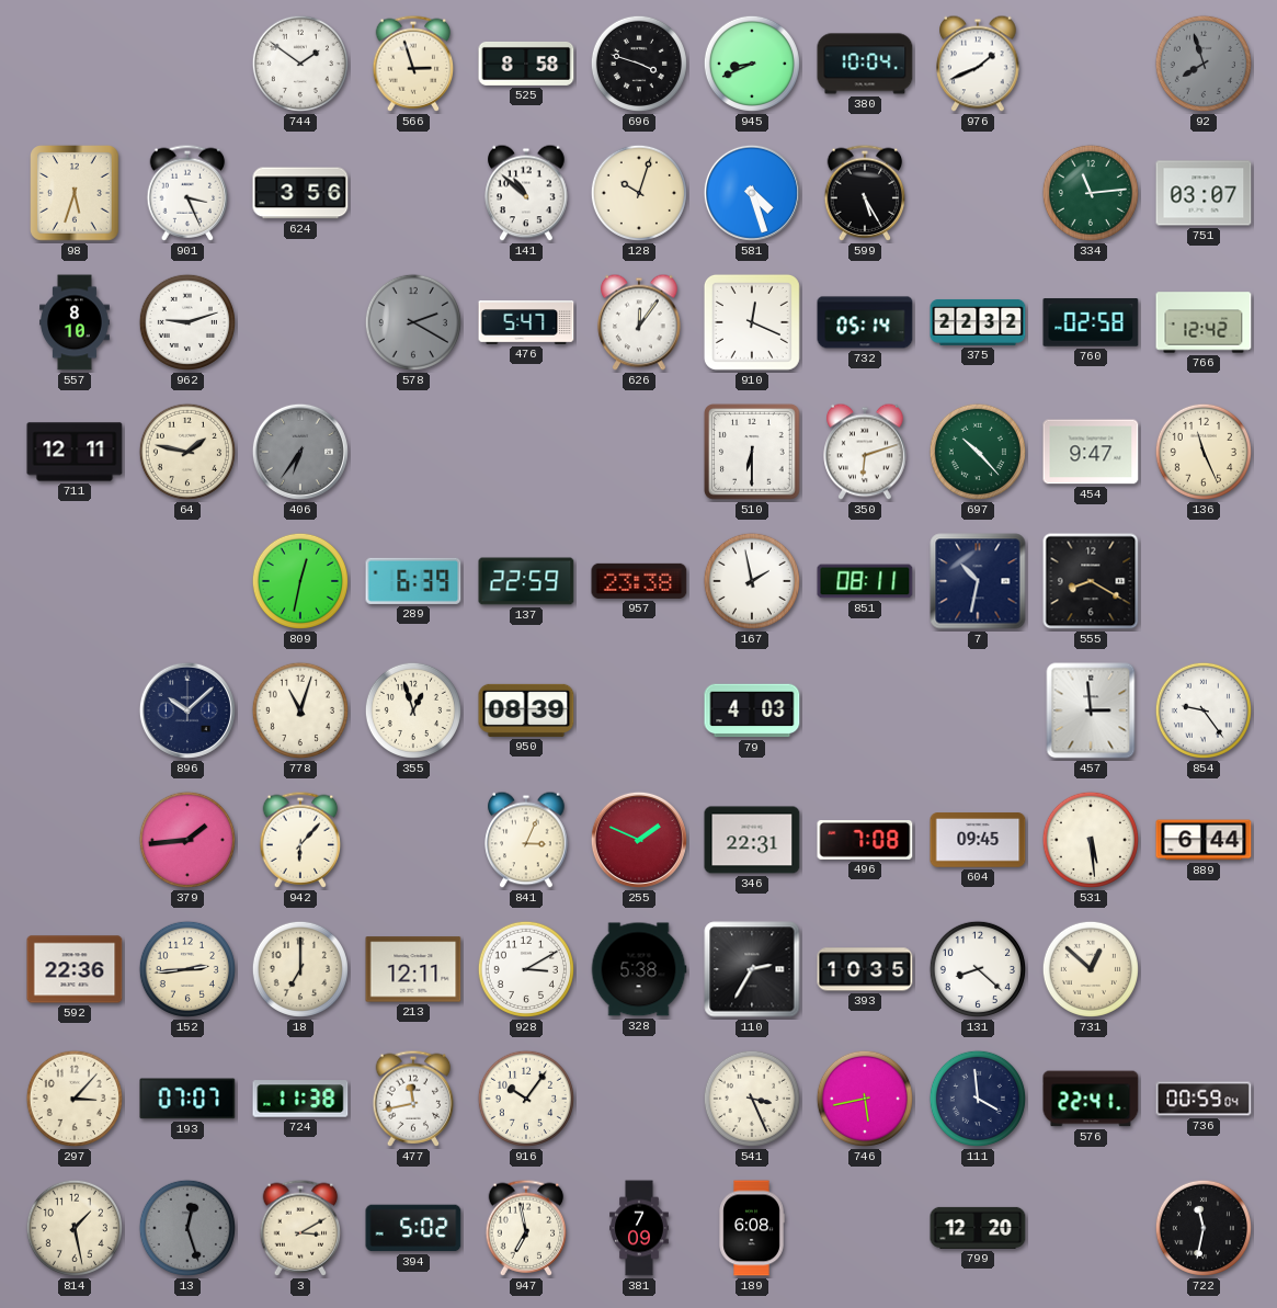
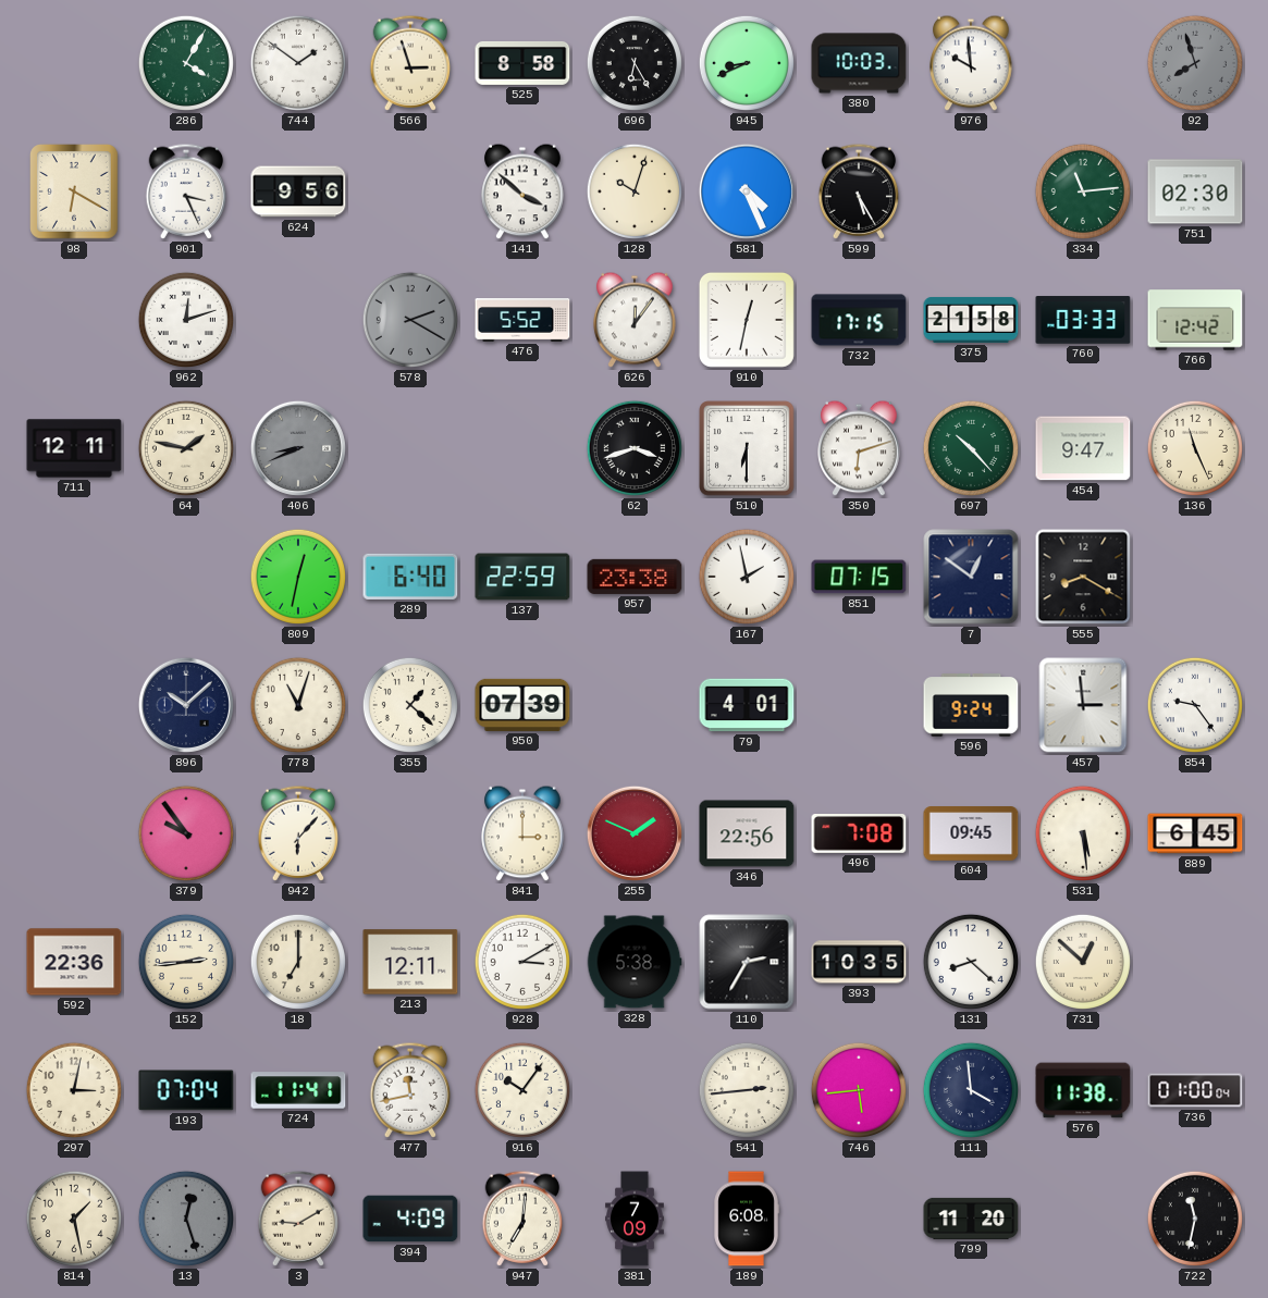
286: none -> 4:05
696: 3:48 -> 6:25
380: 10:04 -> 10:03
976: 1:41 -> 9:59
98: 5:33 -> 6:20
624: 3:56 -> 9:56
141: 10:52 -> 3:52
581: 4:27 -> 4:26
751: 03:07 -> 02:30
557: 8:10 -> none
962: 9:12 -> 12:12
476: 5:47 -> 5:52
910: 12:19 -> 12:32
732: 05:14 -> 17:15
375: 22:32 -> 21:58
760: 02:58 -> 03:33
406: 6:36 -> 8:41
62: none -> 3:42
289: 6:39 -> 6:40
851: 08:11 -> 07:15
7: 10:32 -> 12:51
355: 12:57 -> 1:22
950: 08:39 -> 07:39
79: 4:03 -> 4:01
596: none -> 9:24
379: 1:44 -> 9:54
841: 3:04 -> 3:00
346: 22:31 -> 22:56
889: 6:44 -> 6:45
297: 3:07 -> 3:02
193: 07:07 -> 07:04
724: 11:38 -> 11:41
541: 3:26 -> 2:44
746: 5:43 -> 5:44
576: 22:41 -> 11:38
736: 00:59 -> 01:00
3: 3:10 -> 9:10
394: 5:02 -> 4:09
947: 6:58 -> 7:01
799: 12:20 -> 11:20
